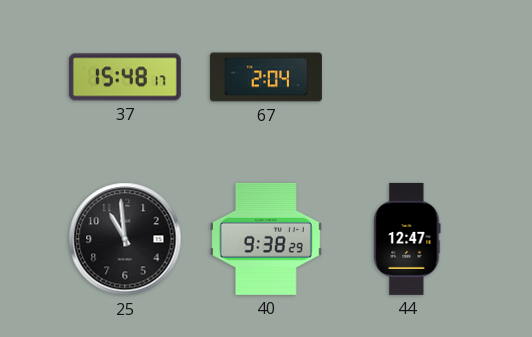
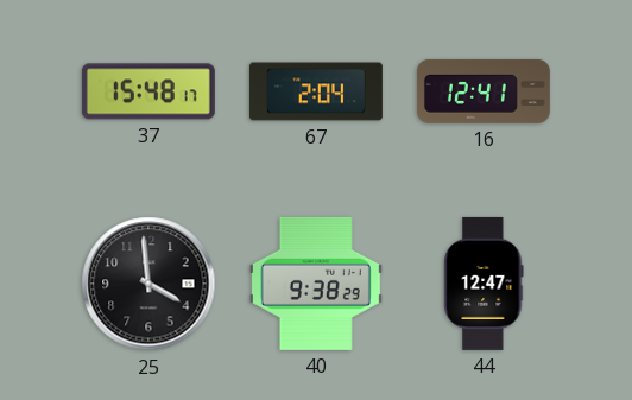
16: none -> 12:41
25: 10:59 -> 3:59
